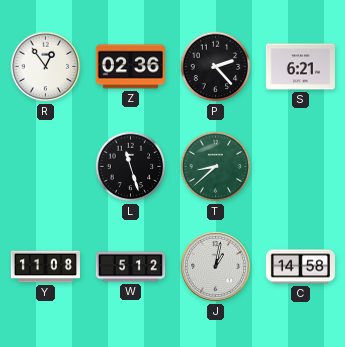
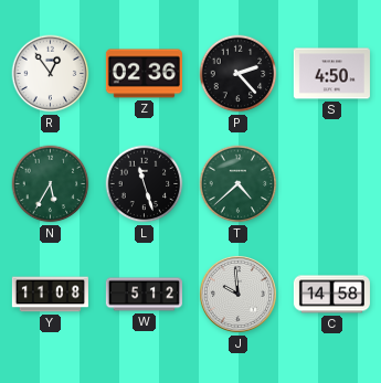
S: 6:21 -> 4:50
N: none -> 5:35
T: 8:38 -> 4:38
J: 1:02 -> 9:59
